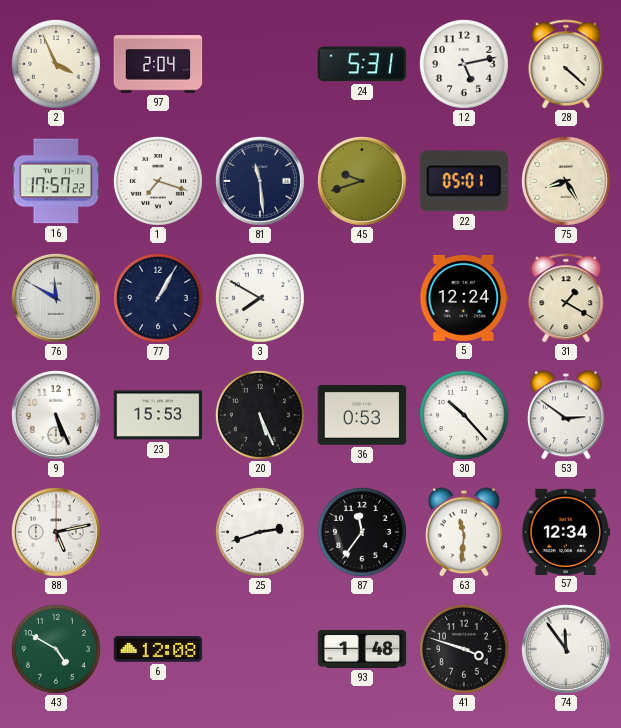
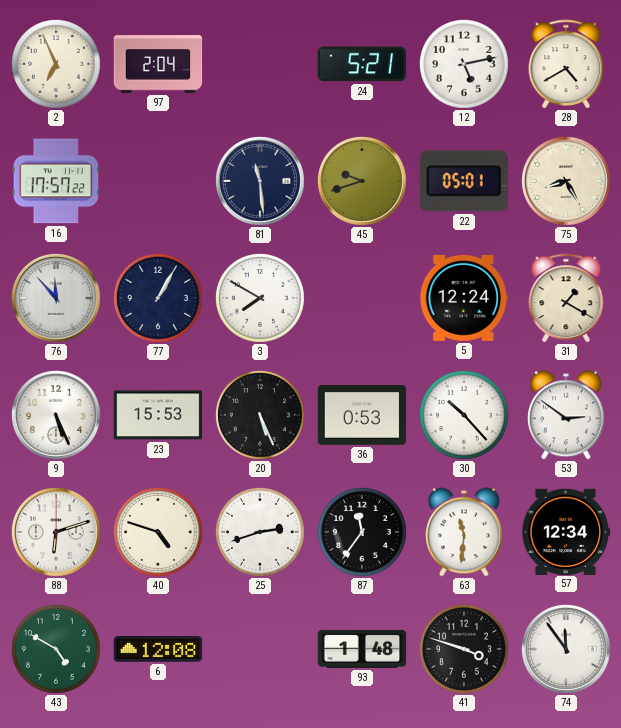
2: 3:56 -> 6:56
24: 5:31 -> 5:21
28: 4:22 -> 4:40
1: 7:18 -> none
76: 11:50 -> 11:53
88: 5:13 -> 6:12
40: none -> 4:48
